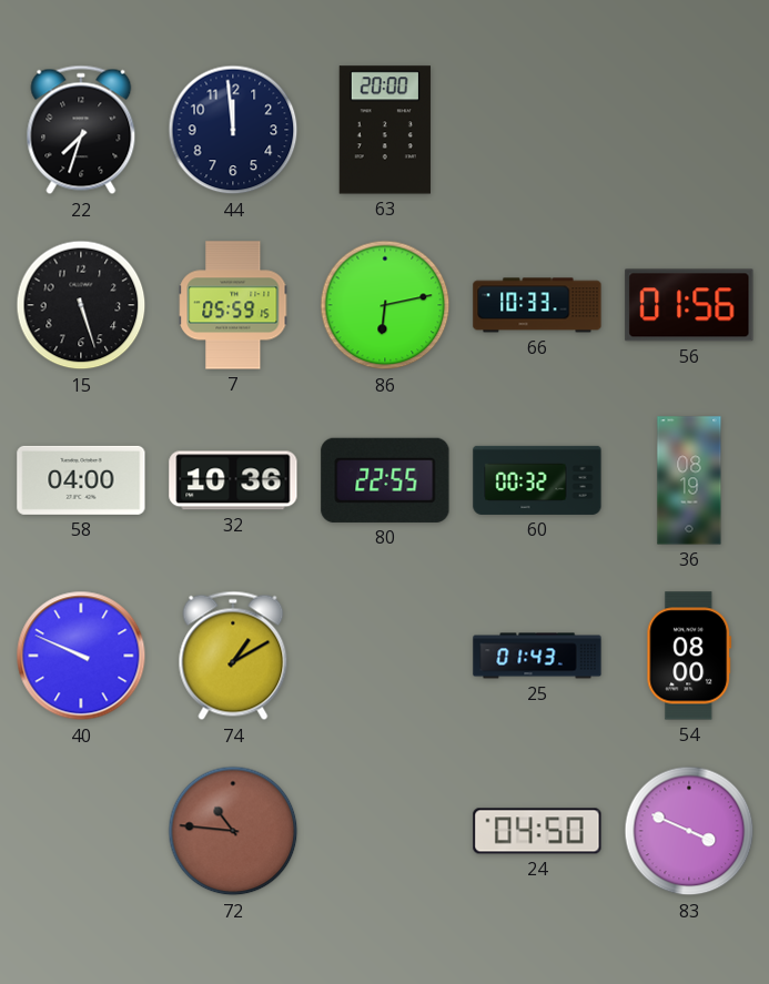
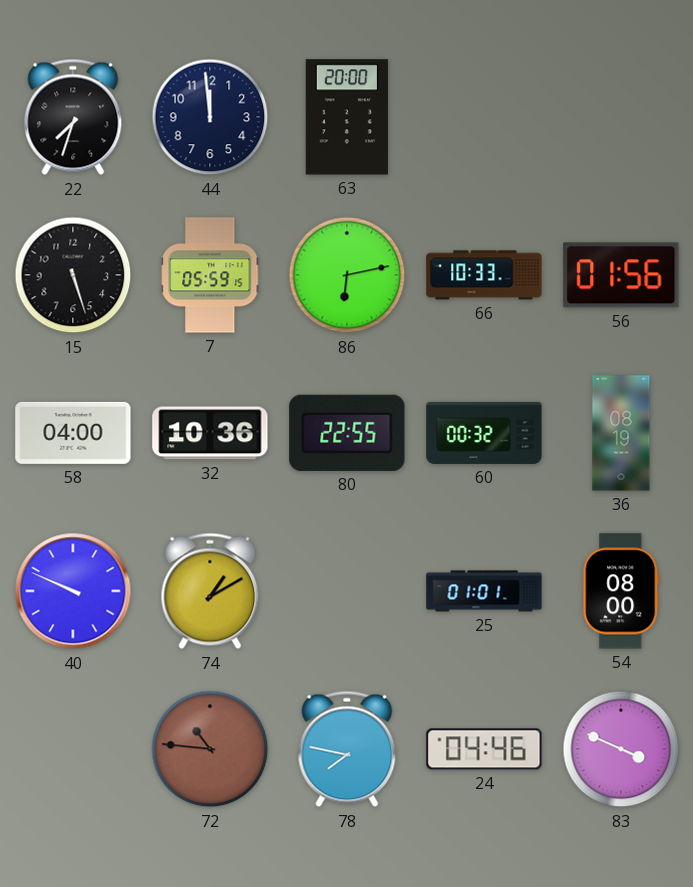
25: 01:43 -> 01:01
78: none -> 7:47
24: 04:50 -> 04:46
